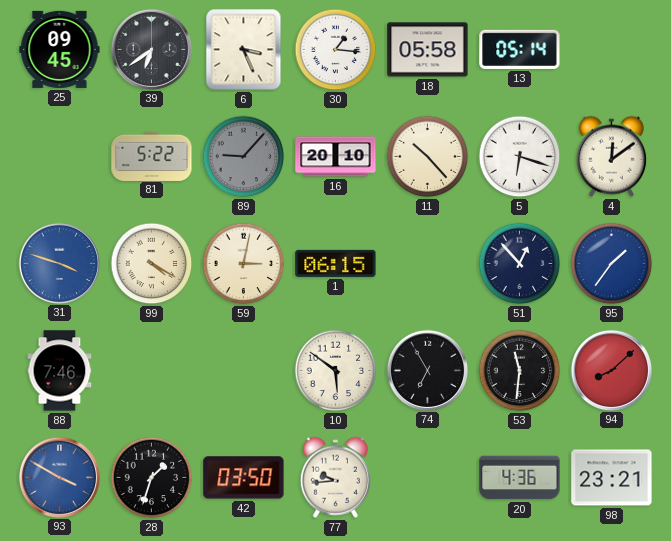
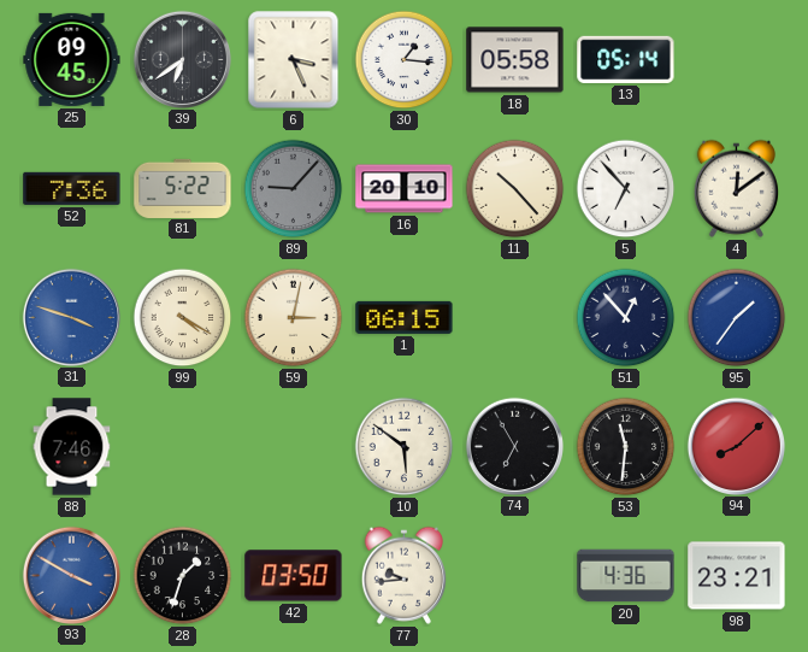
52: none -> 7:36
5: 6:18 -> 6:53
